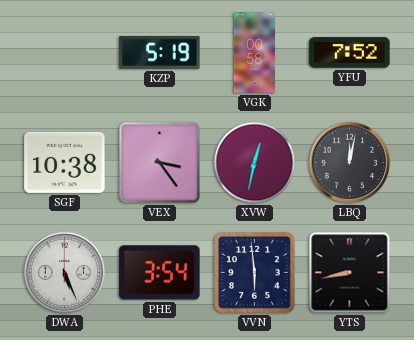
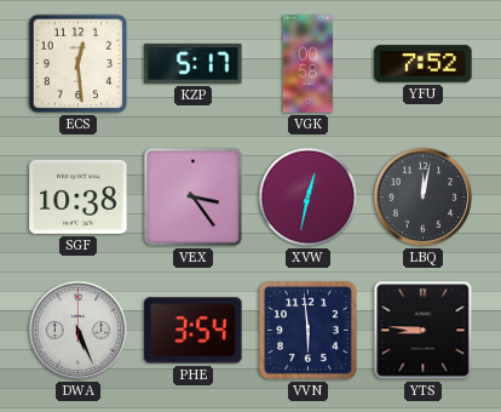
ECS: none -> 12:29
KZP: 5:19 -> 5:17
YTS: 8:43 -> 8:46
